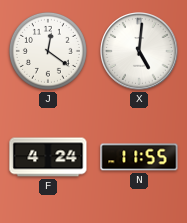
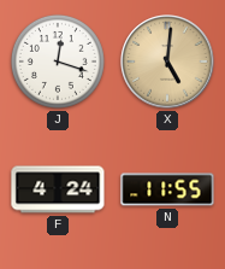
J: 12:21 -> 12:18
X dial: white -> champagne
